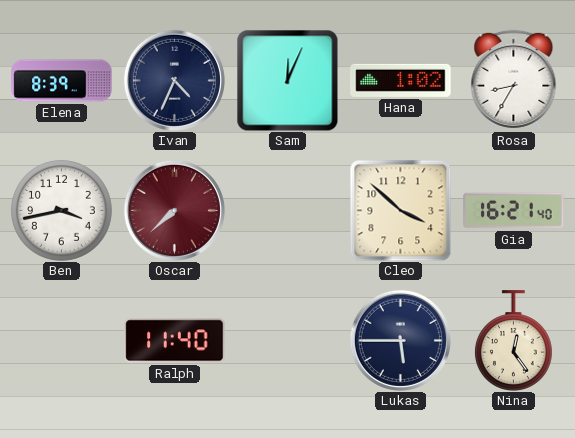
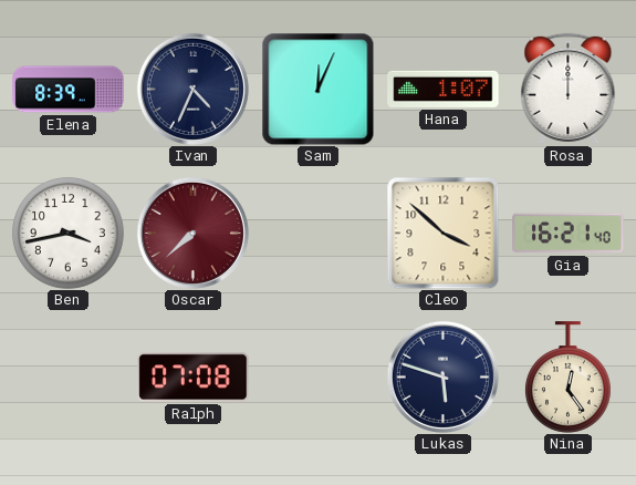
Hana: 1:02 -> 1:07
Rosa: 8:35 -> 12:00
Ralph: 11:40 -> 07:08
Lukas: 5:45 -> 5:48
